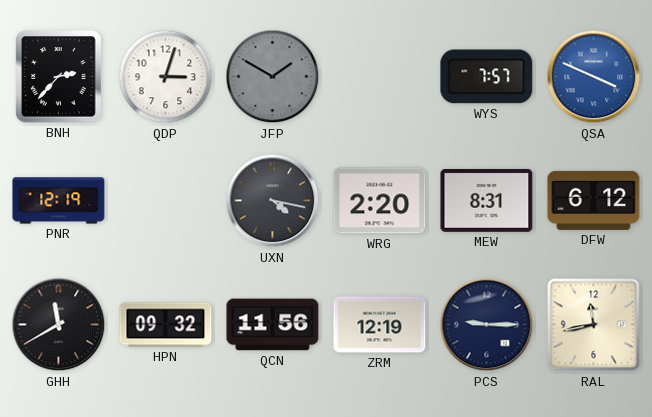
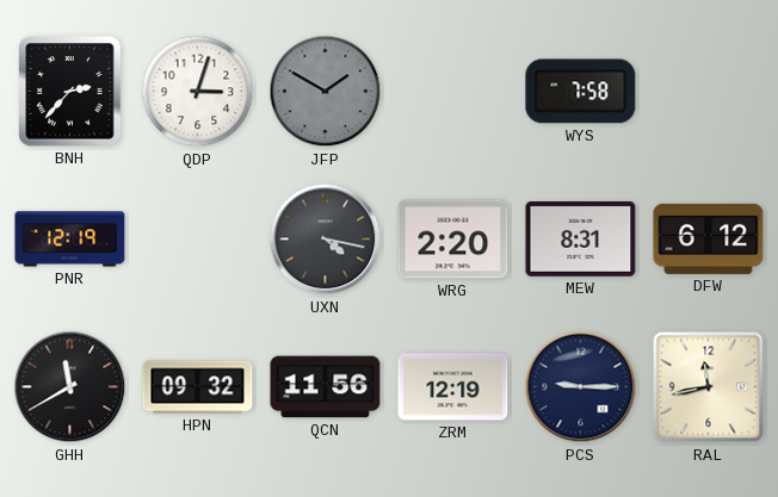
WYS: 7:57 -> 7:58
QSA: 3:49 -> none
